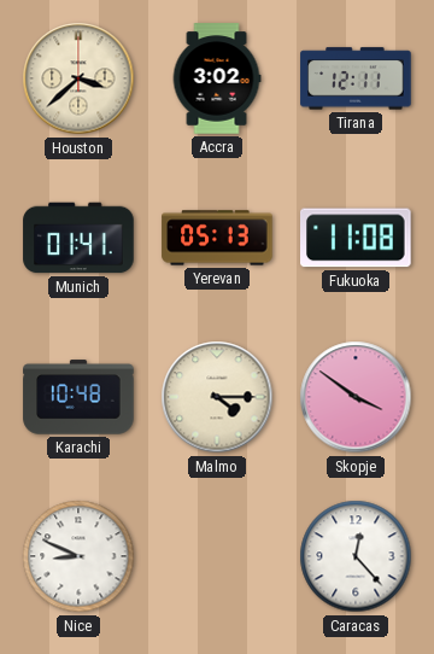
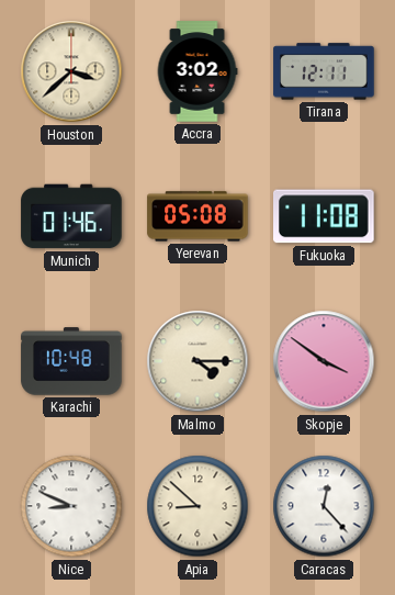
Munich: 01:41 -> 01:46
Yerevan: 05:13 -> 05:08
Apia: none -> 8:52
